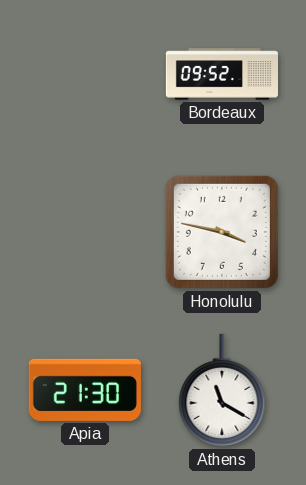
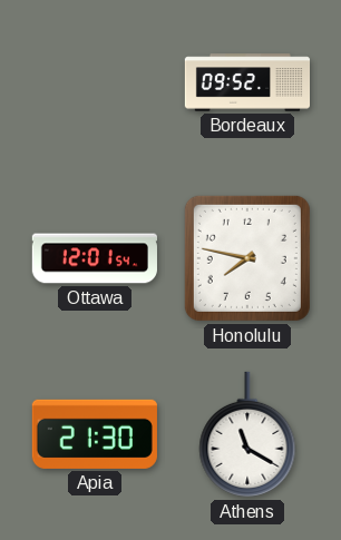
Ottawa: none -> 12:01
Honolulu: 3:47 -> 7:47
